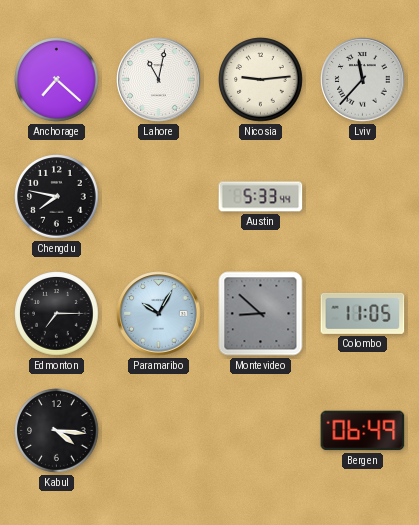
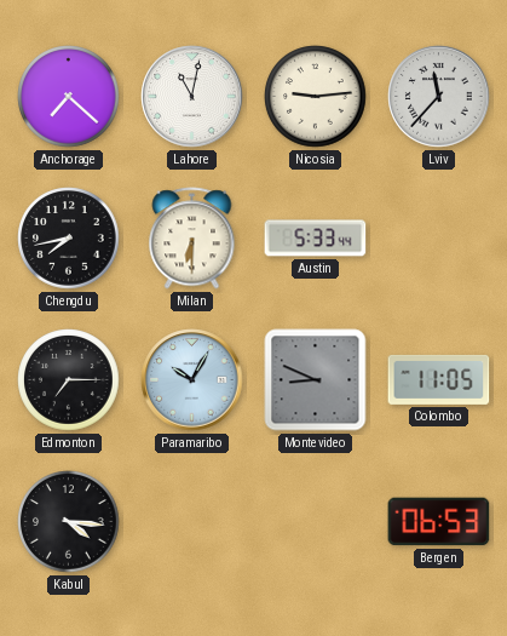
Chengdu: 7:47 -> 7:43
Milan: none -> 6:30
Montevideo: 8:52 -> 8:49
Bergen: 06:49 -> 06:53
